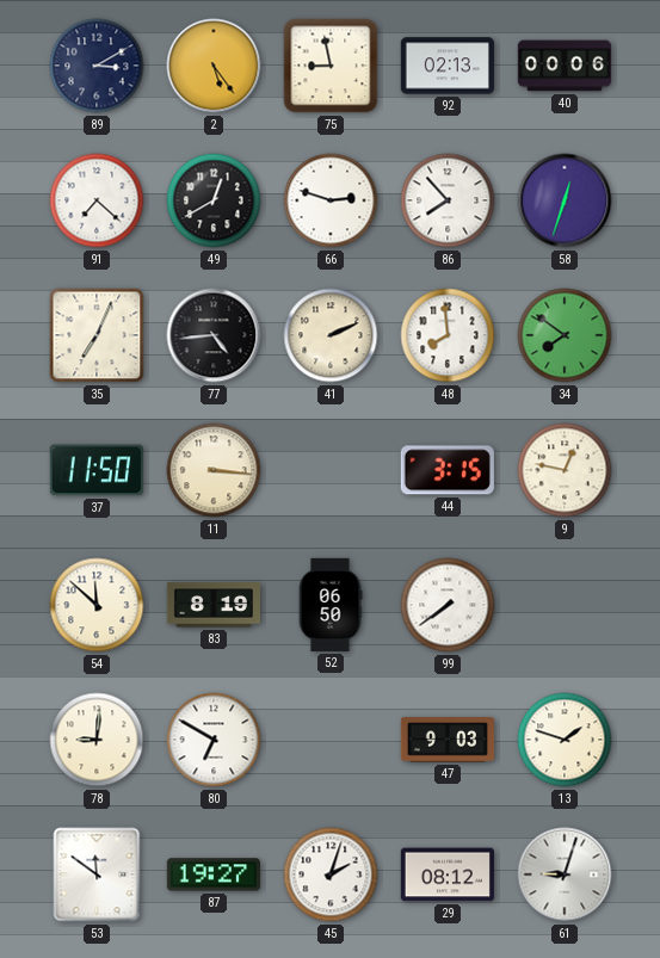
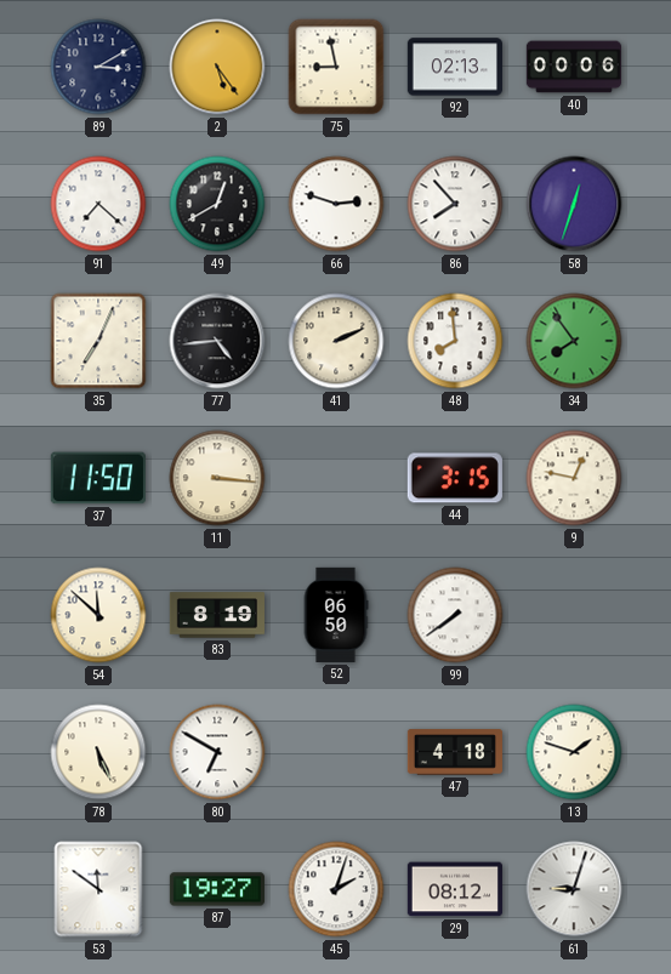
34: 7:51 -> 7:54
78: 9:01 -> 5:26
47: 9:03 -> 4:18
